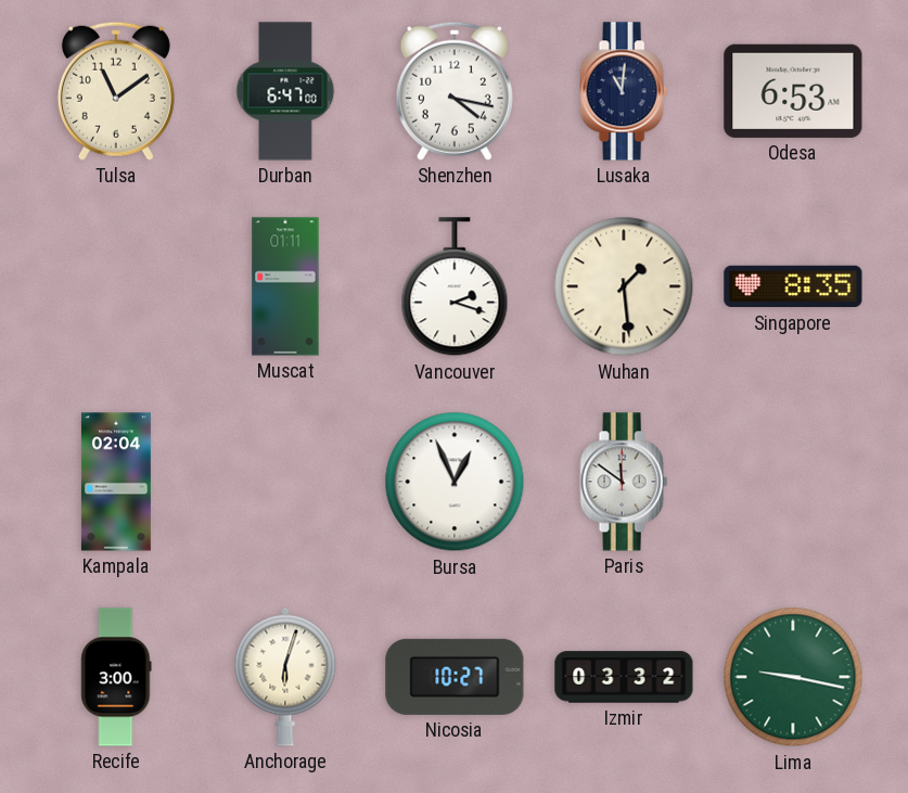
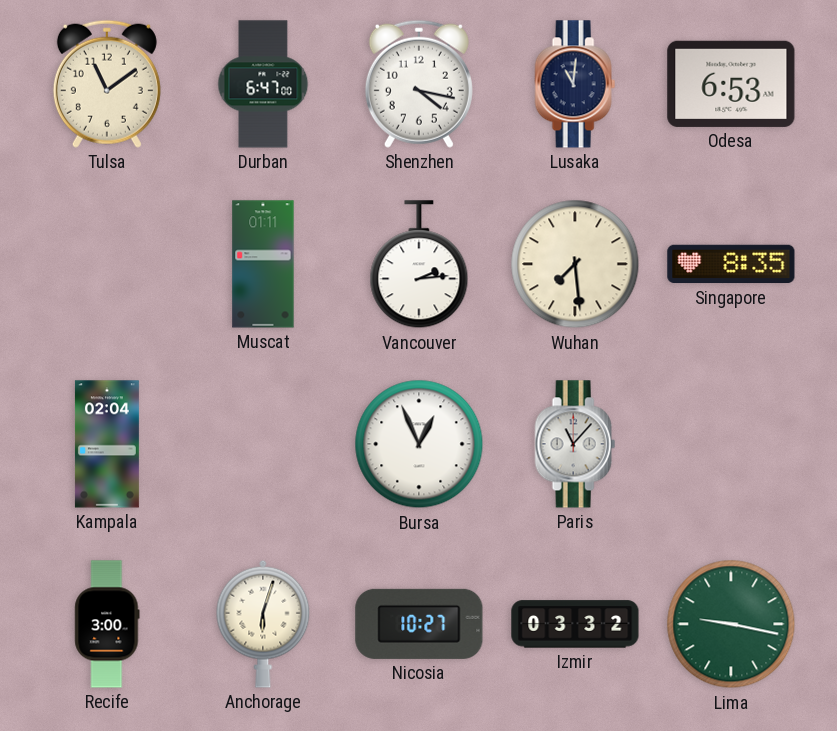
Vancouver: 2:18 -> 2:14
Wuhan: 1:29 -> 7:29
Paris: 11:51 -> 11:07
